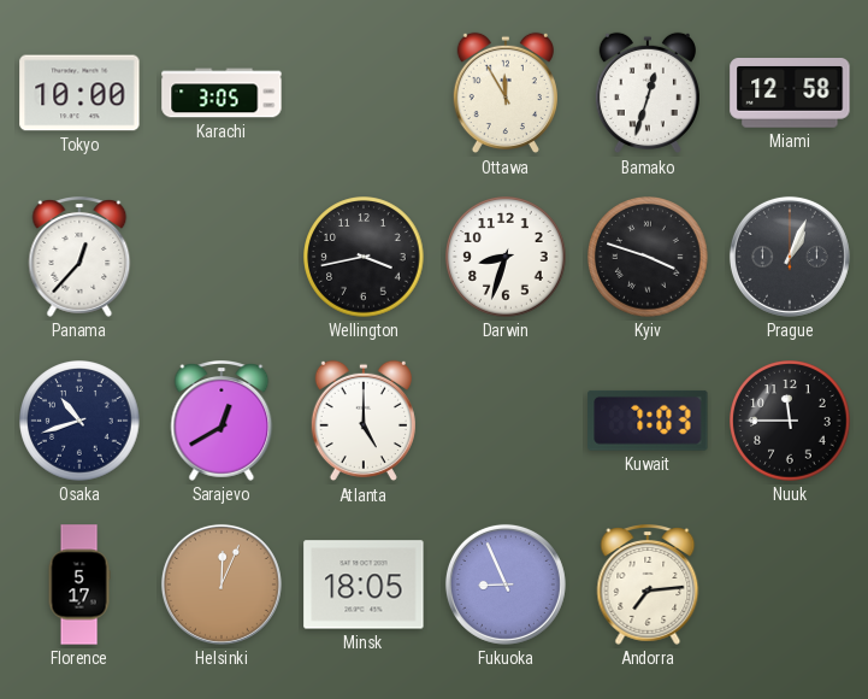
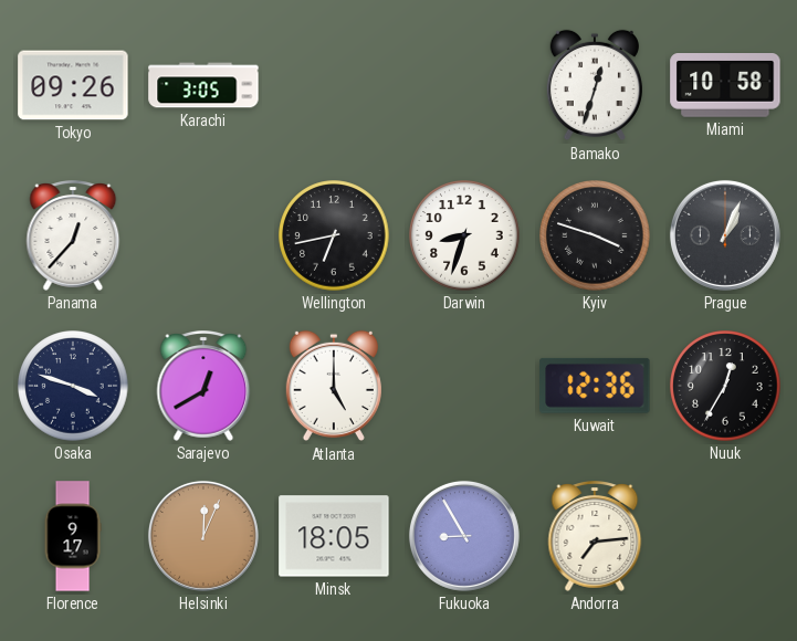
Tokyo: 10:00 -> 09:26
Ottawa: 11:55 -> none
Miami: 12:58 -> 10:58
Wellington: 3:43 -> 6:43
Osaka: 10:42 -> 3:48
Kuwait: 7:03 -> 12:36
Nuuk: 11:45 -> 12:35
Florence: 5:17 -> 9:17
Fukuoka: 8:56 -> 8:55
